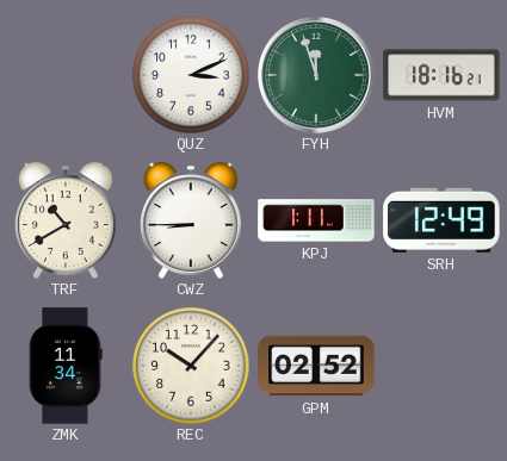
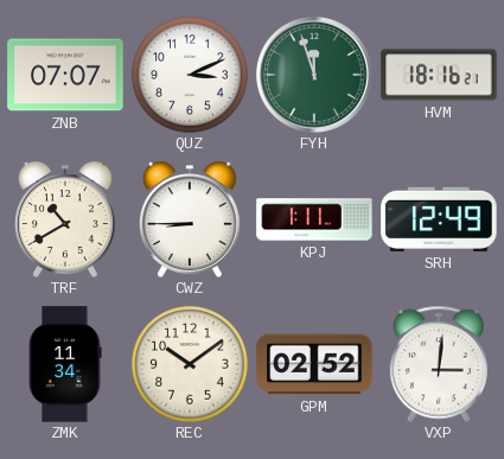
ZNB: none -> 07:07
REC: 10:07 -> 10:09
VXP: none -> 3:01
